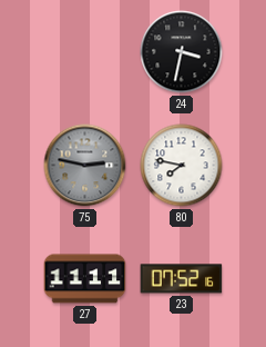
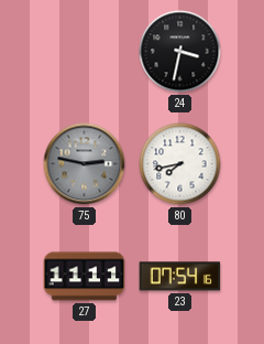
80: 7:47 -> 7:43
23: 07:52 -> 07:54
